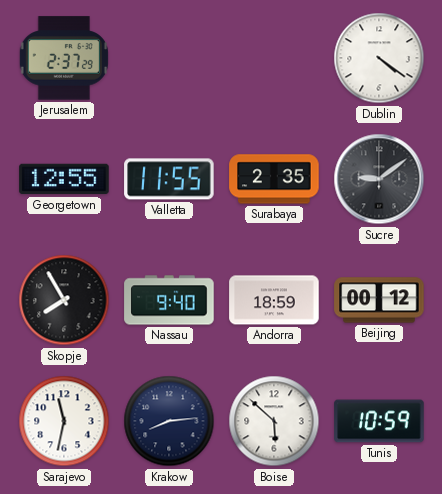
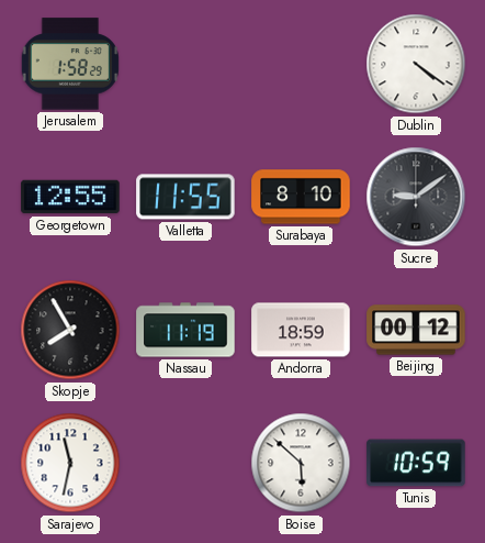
Jerusalem: 2:37 -> 1:58
Surabaya: 2:35 -> 8:10
Nassau: 9:40 -> 11:19
Krakow: 8:14 -> none
